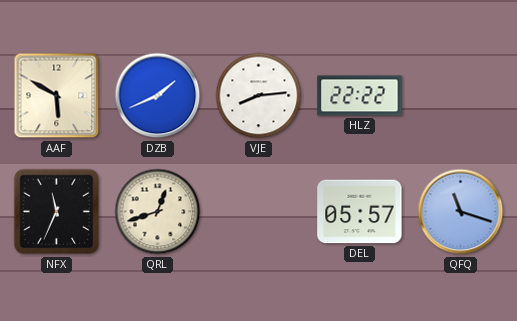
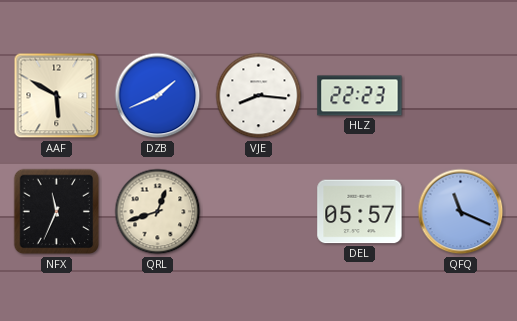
VJE: 8:14 -> 8:16
HLZ: 22:22 -> 22:23
QFQ: 11:18 -> 11:19
